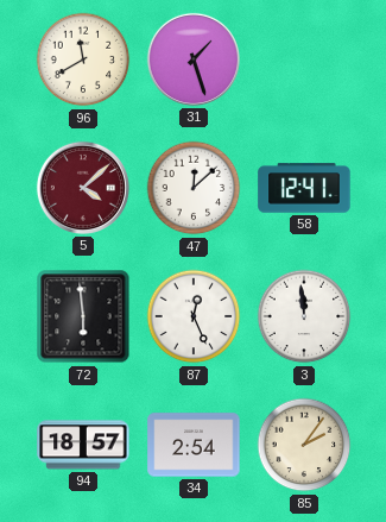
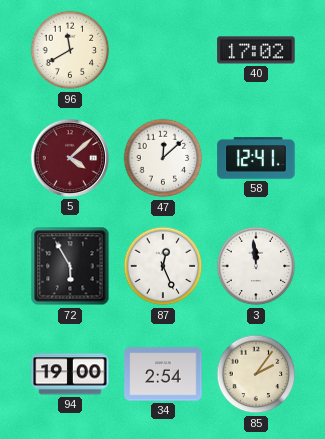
31: 1:27 -> none
40: none -> 17:02
72: 5:59 -> 5:55
94: 18:57 -> 19:00
